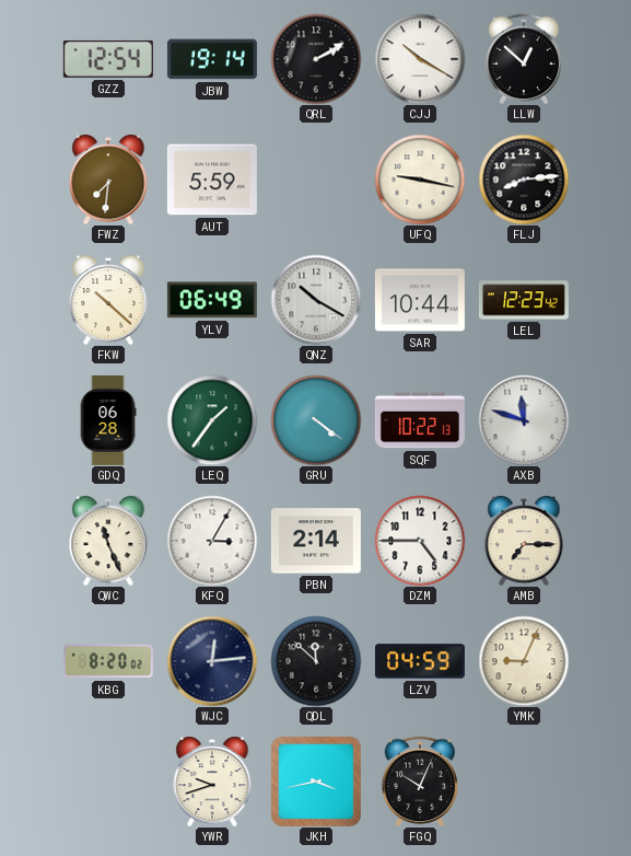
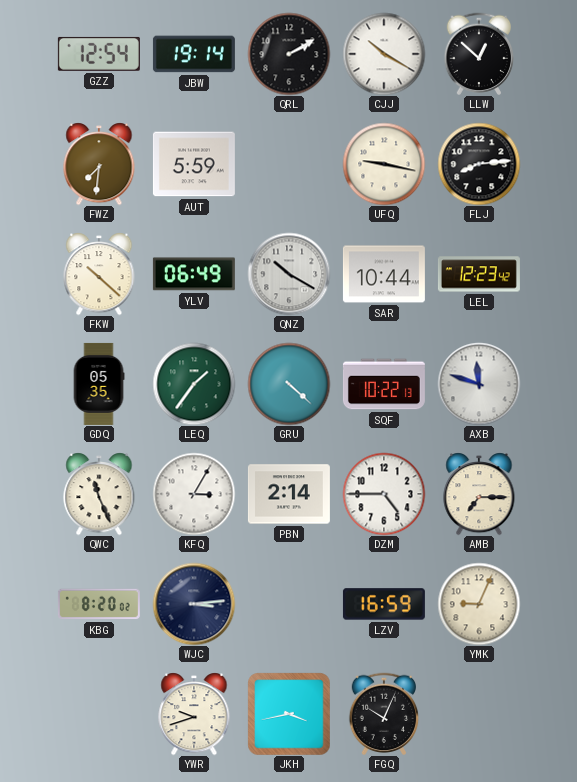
GDQ: 06:28 -> 05:35
GRU: 4:21 -> 4:22
WJC: 12:14 -> 3:14
QDL: 11:52 -> none
LZV: 04:59 -> 16:59
